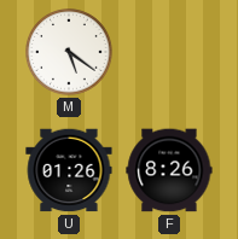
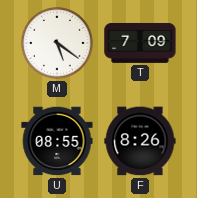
T: none -> 7:09
U: 01:26 -> 08:55
